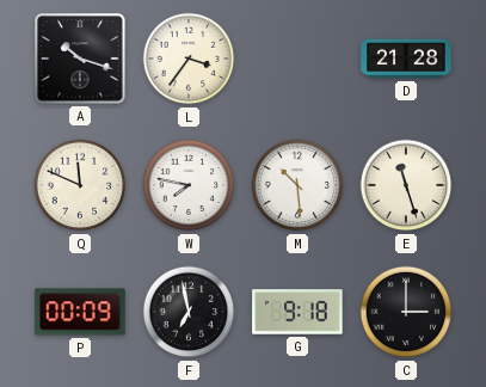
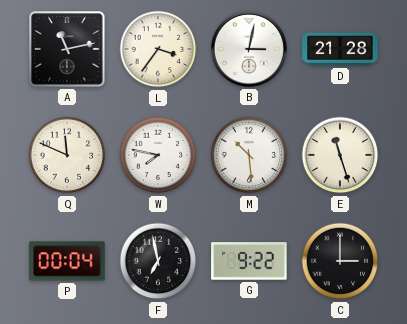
A: 10:18 -> 11:13
B: none -> 3:02
P: 00:09 -> 00:04
G: 9:18 -> 9:22
